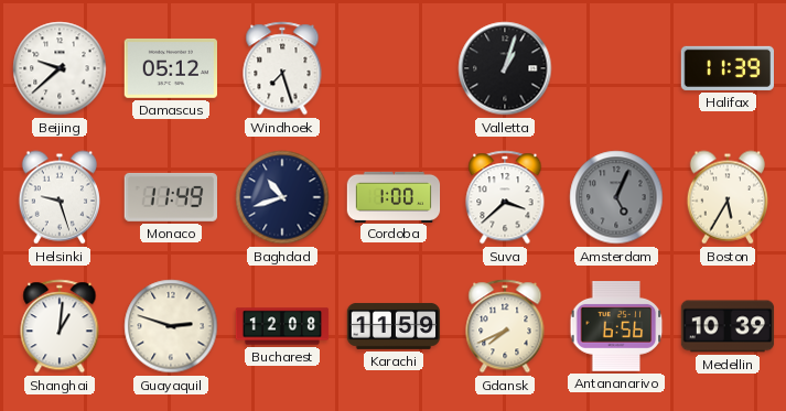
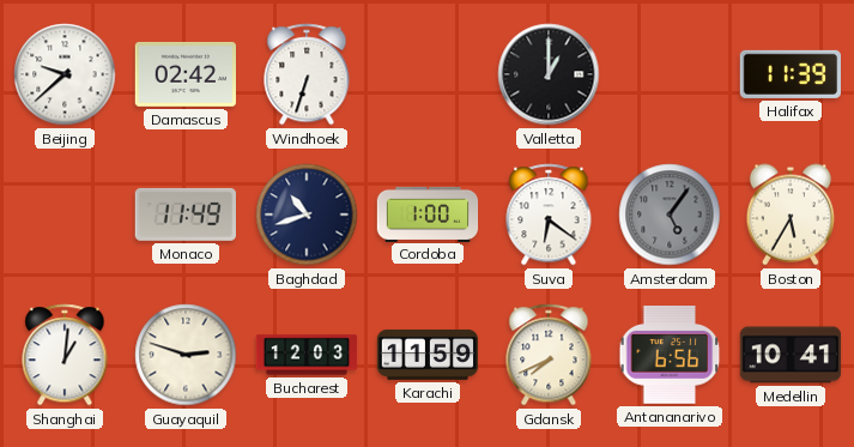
Damascus: 05:12 -> 02:42
Windhoek: 7:27 -> 6:33
Valletta: 1:03 -> 1:00
Helsinki: 9:27 -> none
Suva: 3:38 -> 6:21
Amsterdam: 5:04 -> 5:06
Bucharest: 12:08 -> 12:03
Medellin: 10:39 -> 10:41
